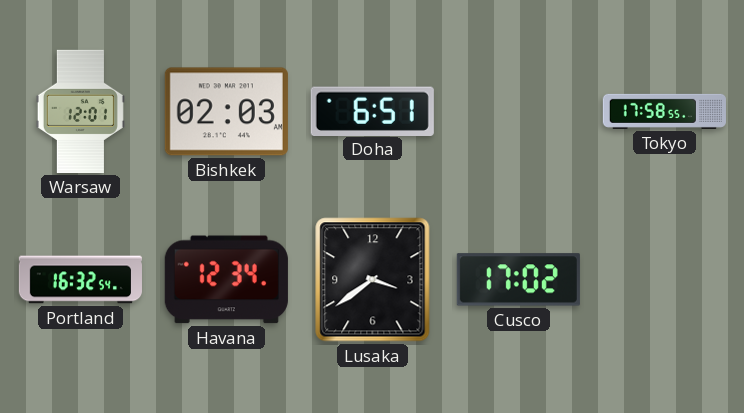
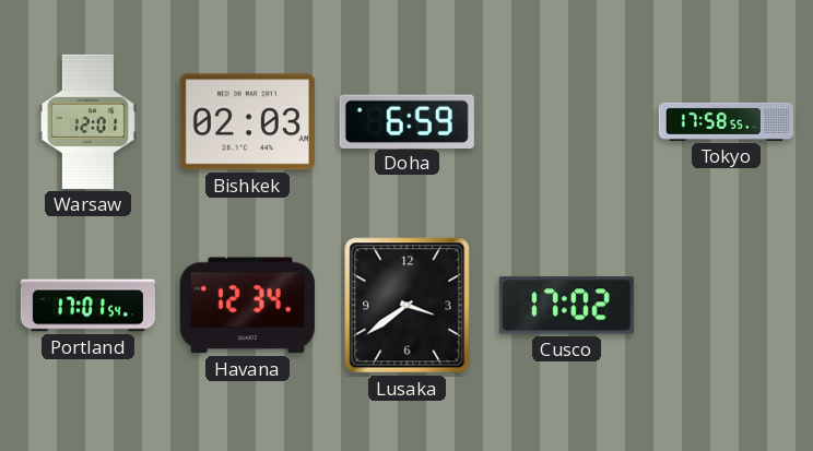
Doha: 6:51 -> 6:59
Portland: 16:32 -> 17:01
